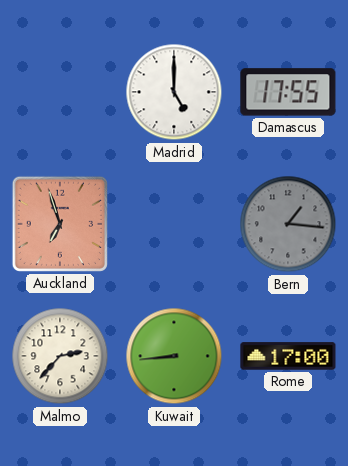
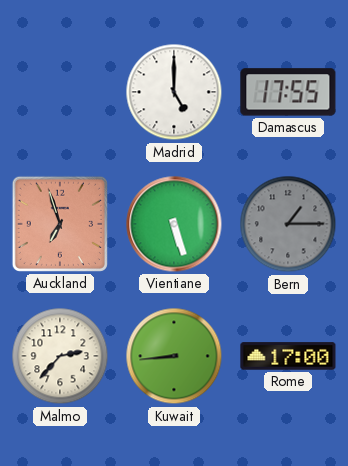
Vientiane: none -> 5:27
Bern: 1:16 -> 1:15
